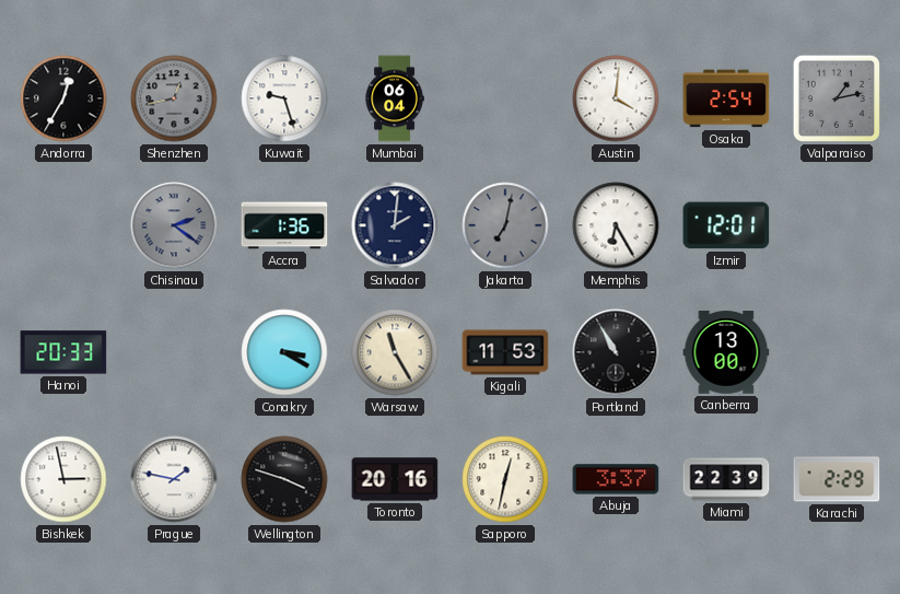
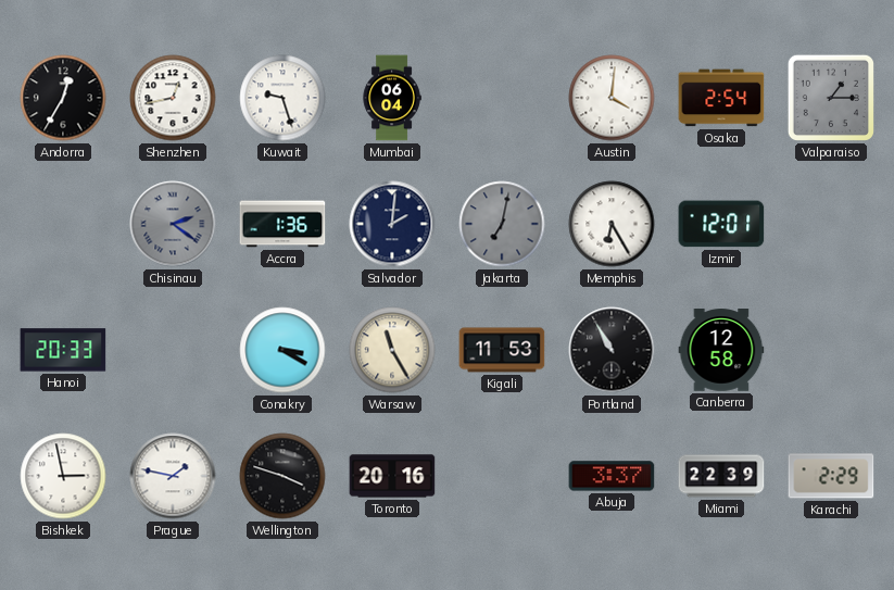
Shenzhen dial: grey -> white
Valparaiso: 1:13 -> 1:15
Canberra: 13:00 -> 12:58
Sapporo: 12:32 -> none
